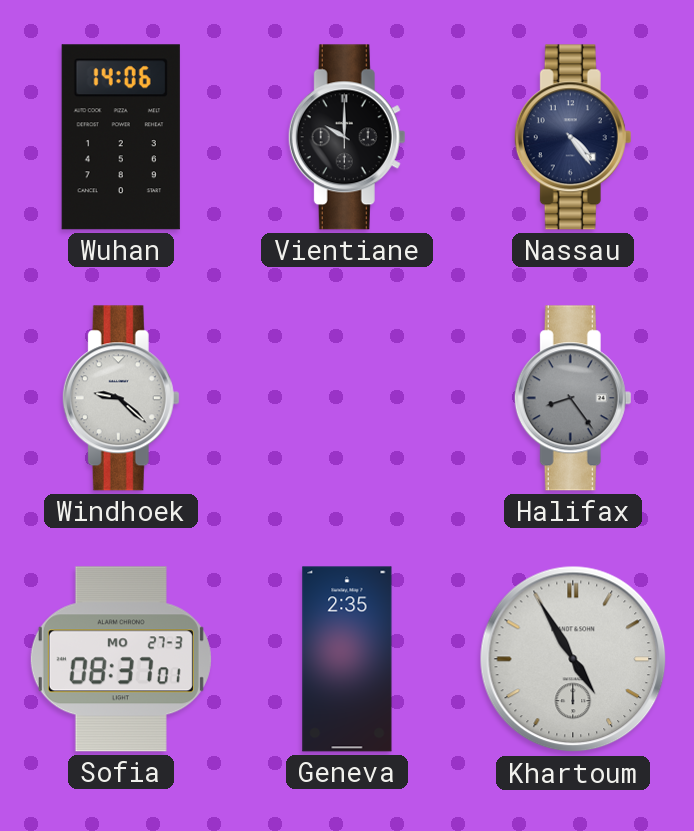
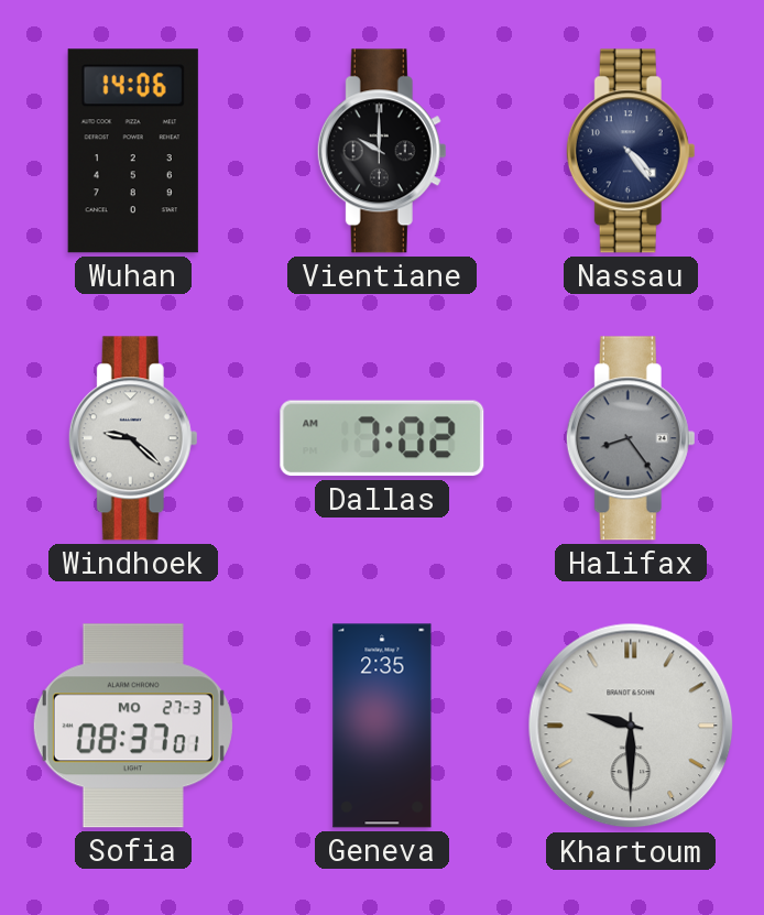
Dallas: none -> 7:02
Khartoum: 4:55 -> 9:30
